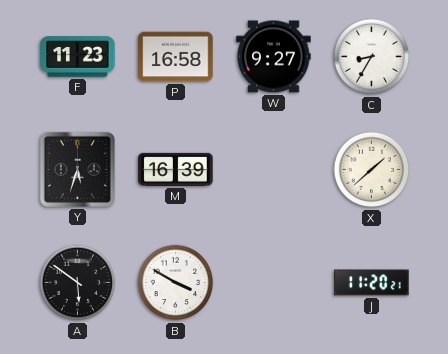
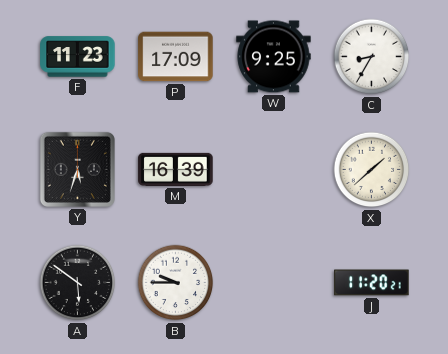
P: 16:58 -> 17:09
W: 9:27 -> 9:25
B: 3:50 -> 9:45
